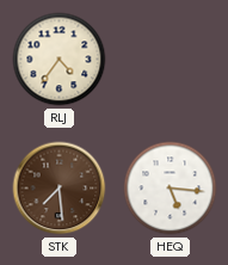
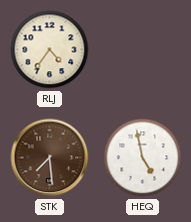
HEQ: 5:16 -> 4:58
